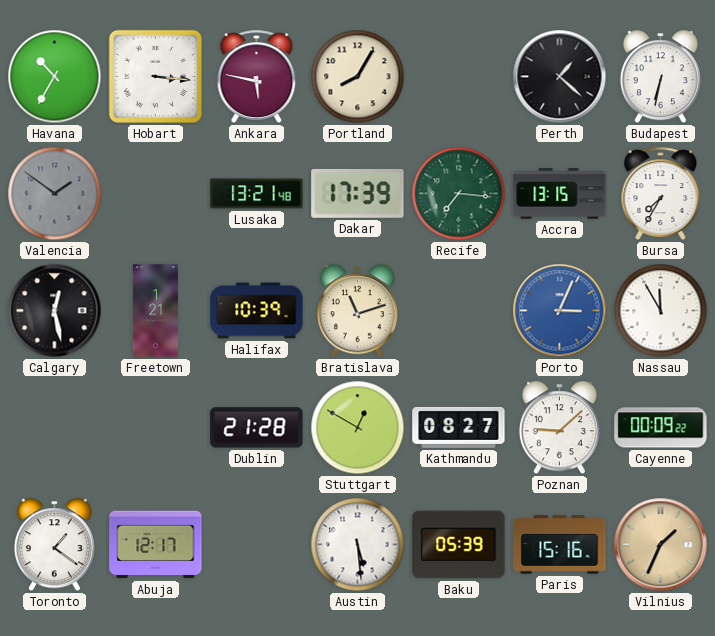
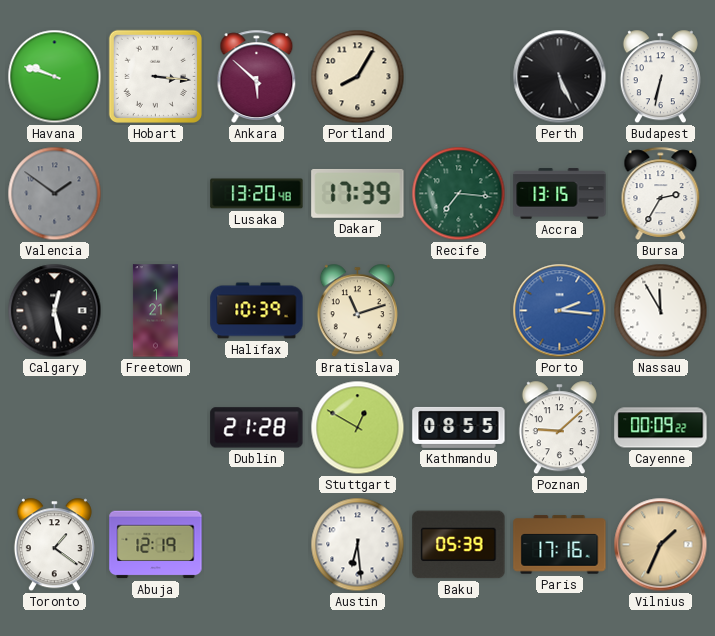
Havana: 10:35 -> 9:48
Ankara: 5:47 -> 5:52
Perth: 1:22 -> 5:26
Lusaka: 13:21 -> 13:20
Bursa: 7:35 -> 2:35
Porto: 3:04 -> 2:16
Kathmandu: 08:27 -> 08:55
Abuja: 12:17 -> 12:19
Austin: 5:29 -> 6:29
Paris: 15:16 -> 17:16
